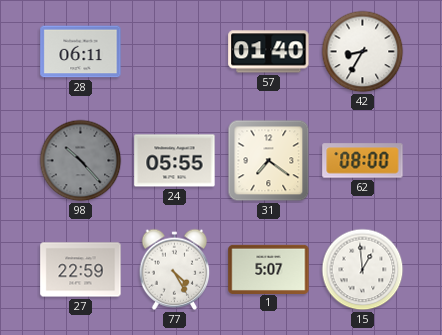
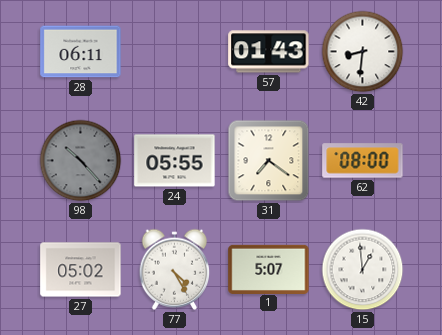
57: 01:40 -> 01:43
42: 8:35 -> 8:31
27: 22:59 -> 05:02
